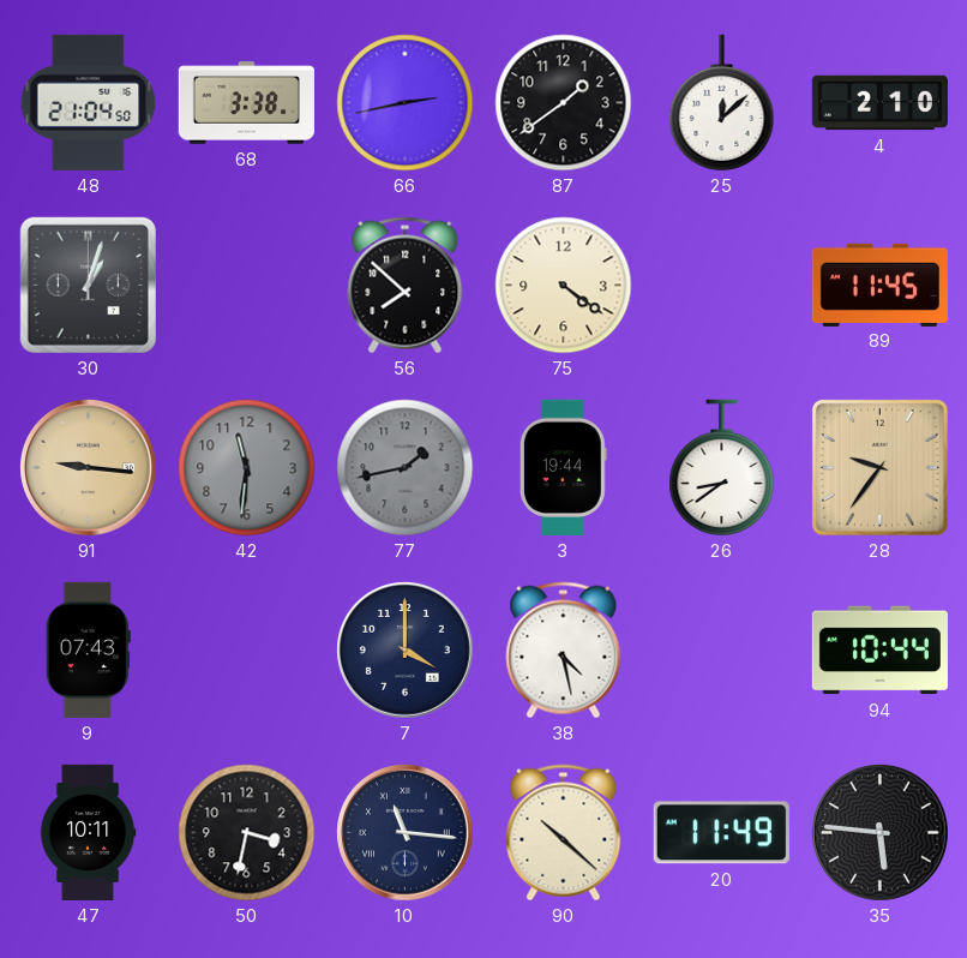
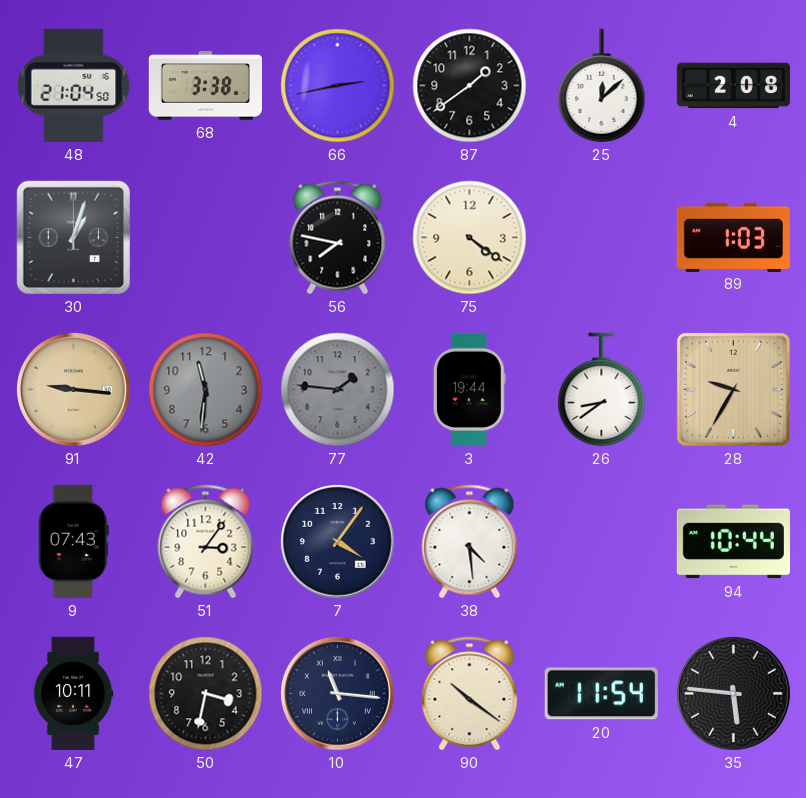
4: 2:10 -> 2:08
56: 7:52 -> 7:47
89: 11:45 -> 1:03
77: 1:43 -> 1:46
28: 9:36 -> 9:35
51: none -> 3:06
7: 4:00 -> 4:06
38: 4:28 -> 4:29
90: 10:22 -> 10:21
20: 11:49 -> 11:54
